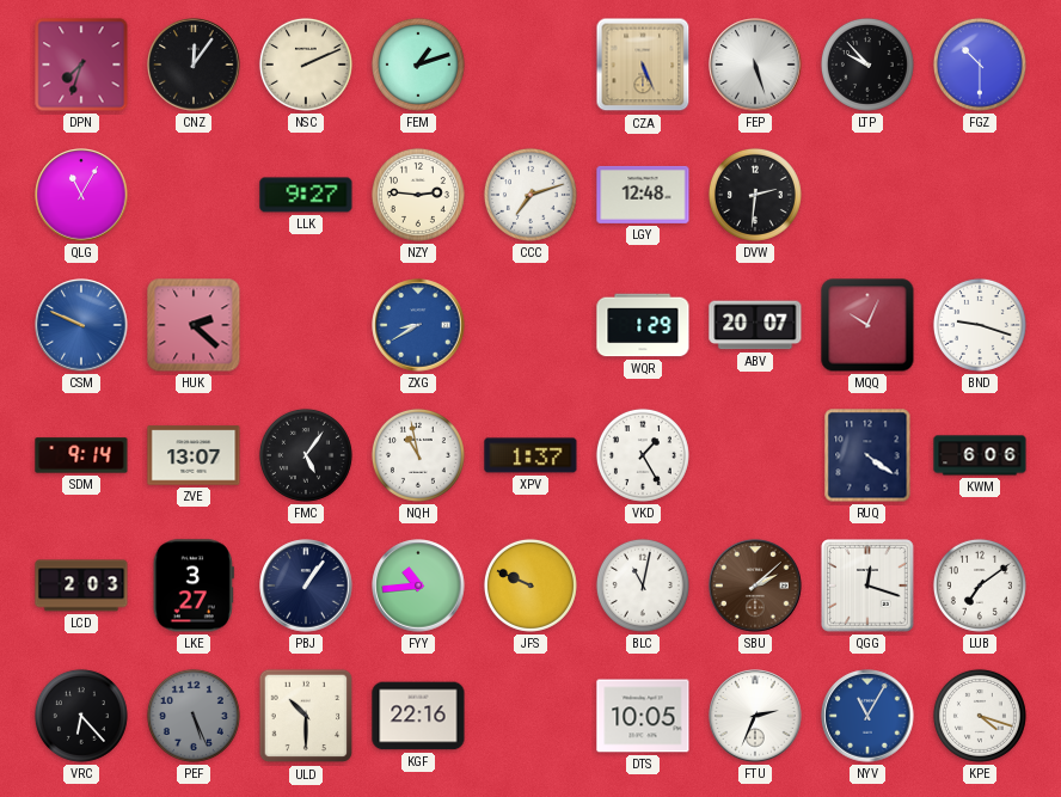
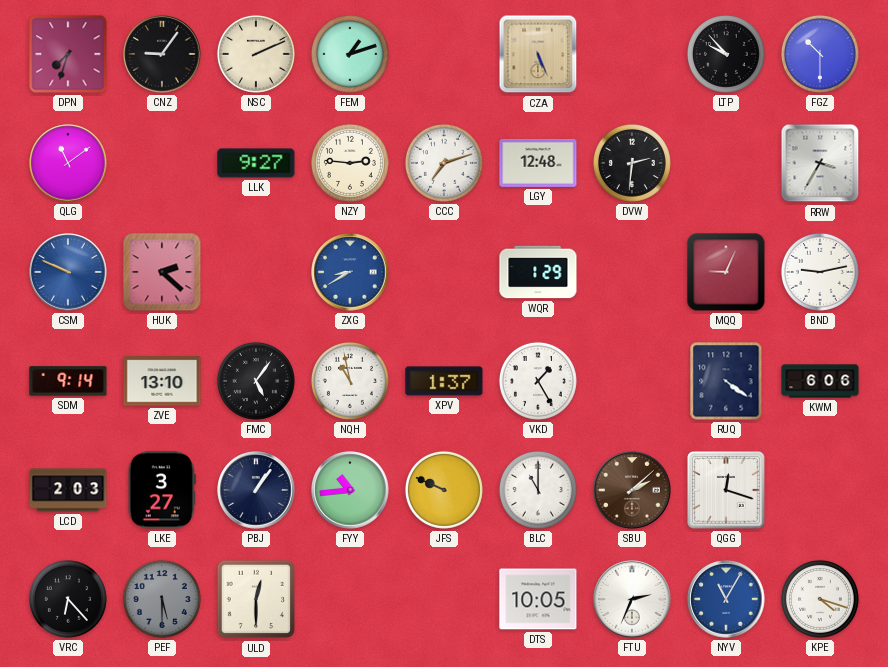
CNZ: 12:06 -> 9:06
FEP: 5:27 -> none
QLG: 11:05 -> 11:09
RRW: none -> 3:35
ABV: 20:07 -> none
MQQ: 10:04 -> 9:04
BND: 9:18 -> 9:13
ZVE: 13:07 -> 13:10
BLC: 11:02 -> 11:00
LUB: 7:09 -> none
PEF: 5:26 -> 5:30
ULD: 10:30 -> 12:30
KGF: 22:16 -> none
